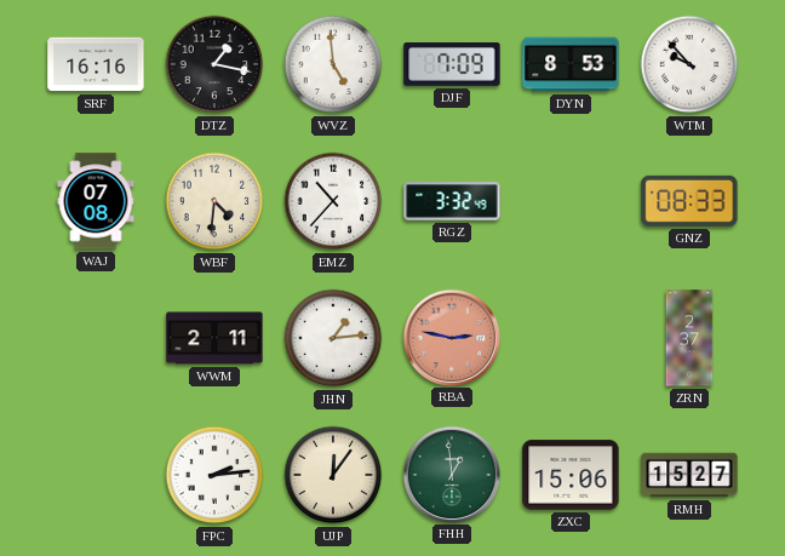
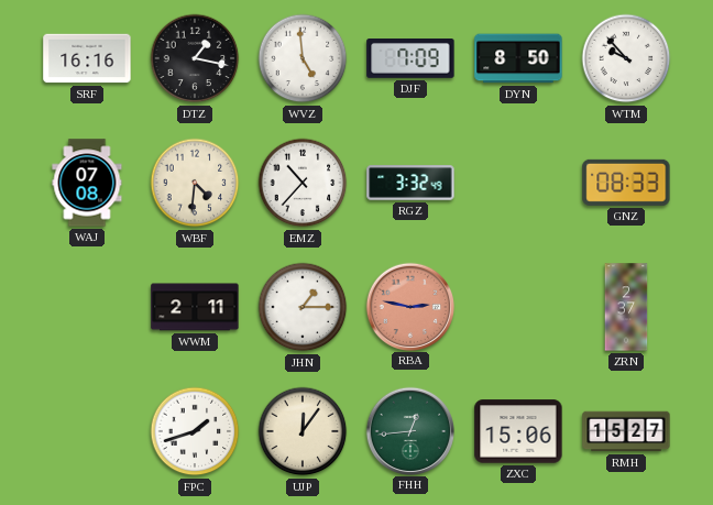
DYN: 8:53 -> 8:50
JHN: 1:14 -> 1:15
FPC: 2:14 -> 1:42
FHH: 12:59 -> 12:44
